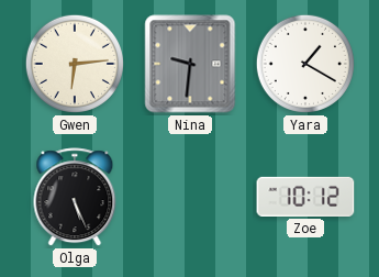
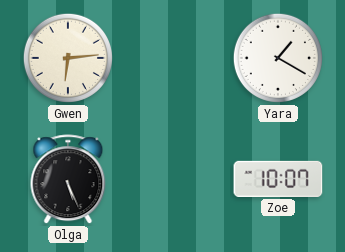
Nina: 9:31 -> none
Zoe: 10:12 -> 10:07
